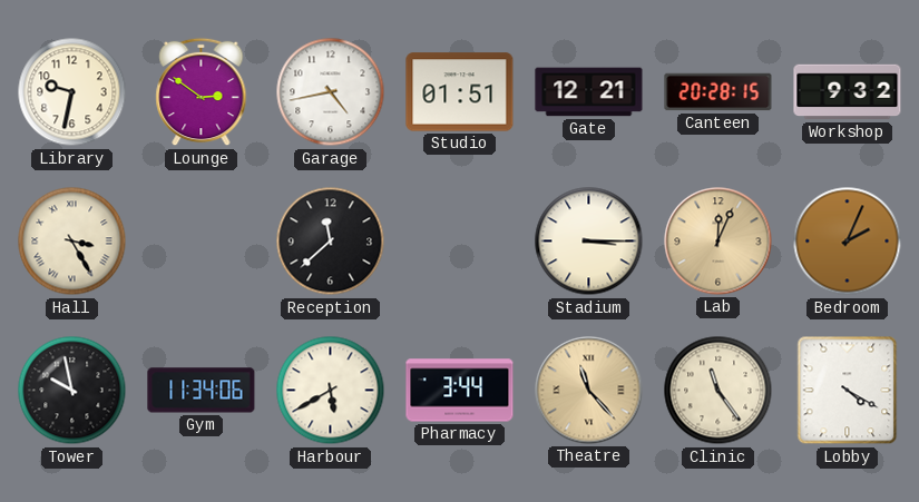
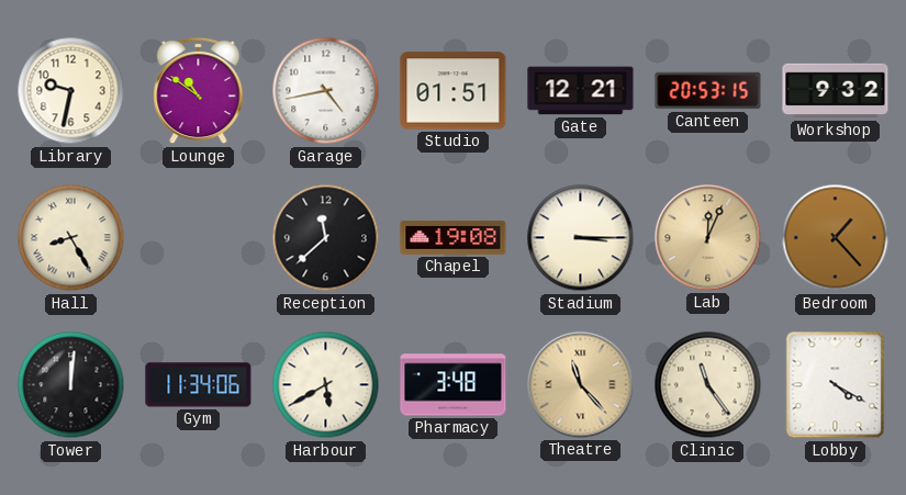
Lounge: 2:51 -> 10:51
Canteen: 20:28 -> 20:53
Hall: 3:25 -> 8:25
Chapel: none -> 19:08
Bedroom: 2:04 -> 1:23
Tower: 9:58 -> 12:01
Pharmacy: 3:44 -> 3:48
